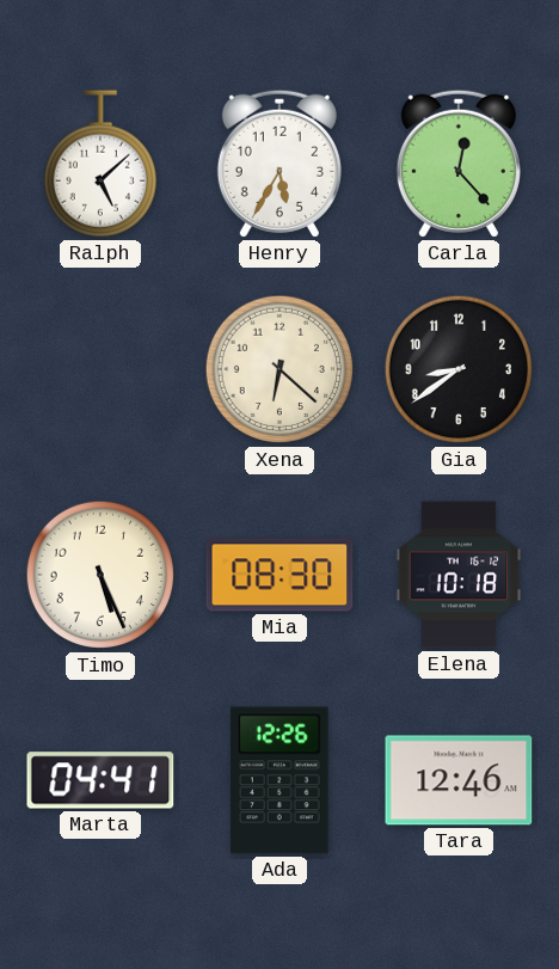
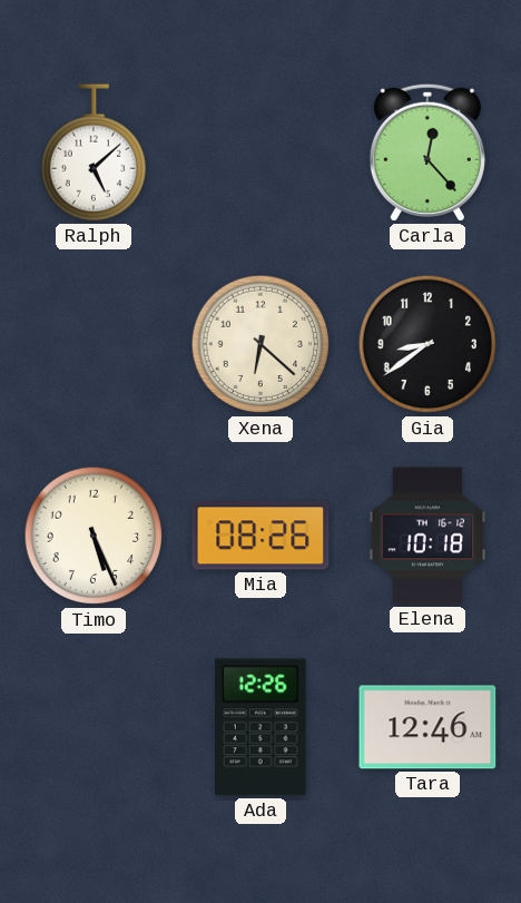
Henry: 5:35 -> none
Mia: 08:30 -> 08:26
Marta: 04:41 -> none
